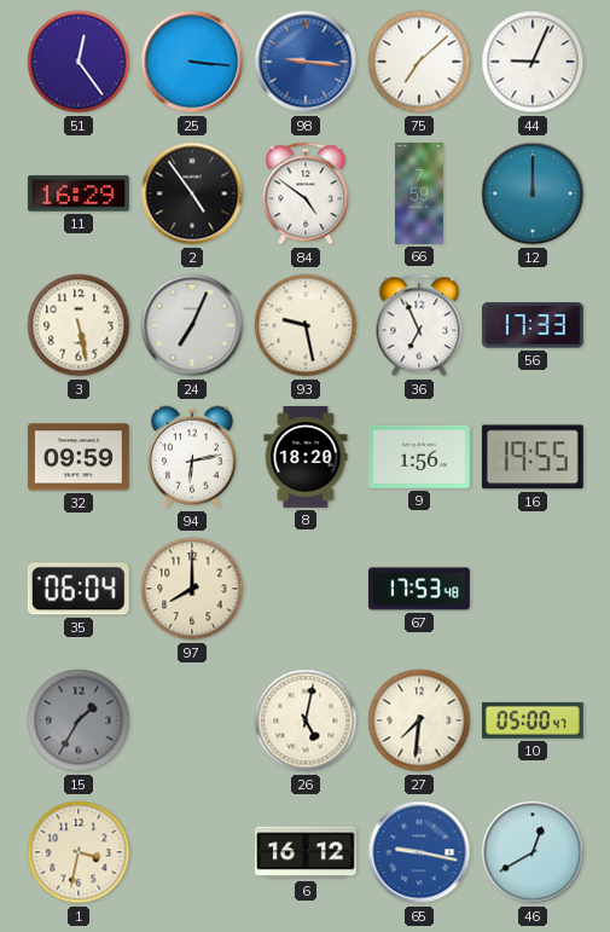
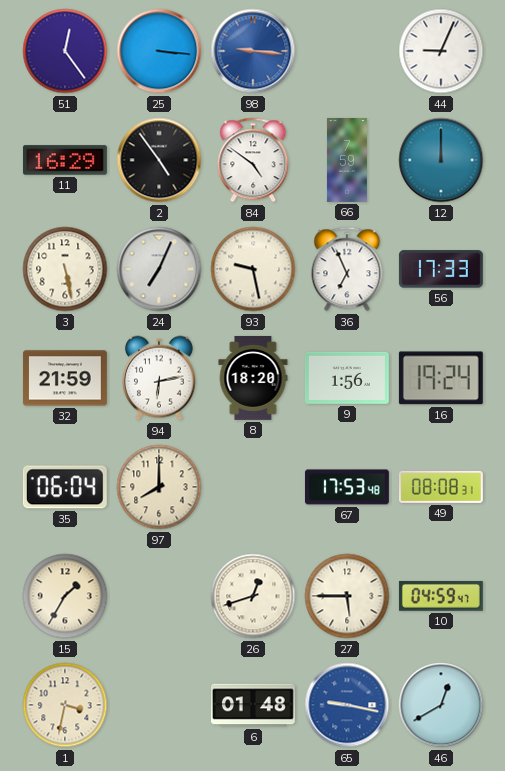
75: 7:08 -> none
32: 09:59 -> 21:59
16: 19:55 -> 19:24
49: none -> 08:08
15 dial: grey -> cream
26: 5:02 -> 12:42
27: 7:31 -> 5:45
10: 05:00 -> 04:59
6: 16:12 -> 01:48
